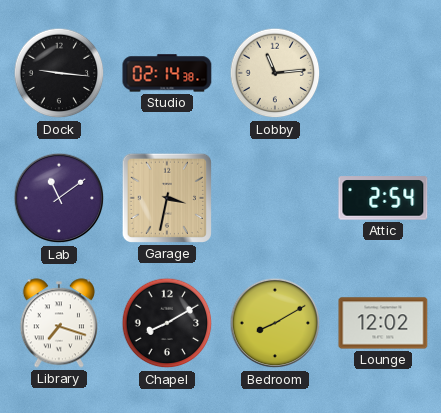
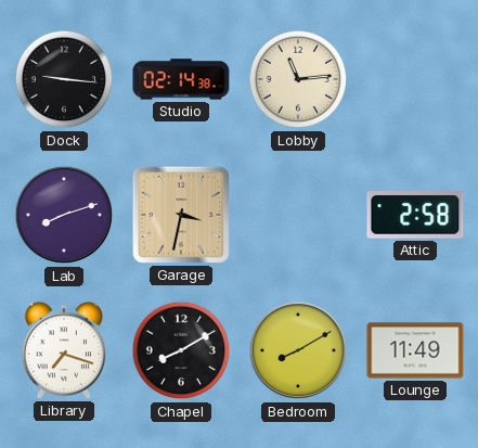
Lab: 11:09 -> 8:12
Attic: 2:54 -> 2:58
Lounge: 12:02 -> 11:49
